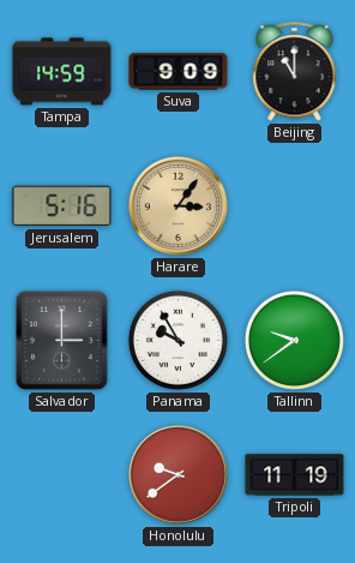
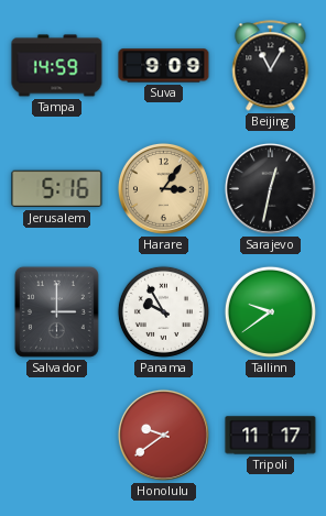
Beijing: 11:00 -> 11:05
Sarajevo: none -> 12:32
Tripoli: 11:19 -> 11:17
